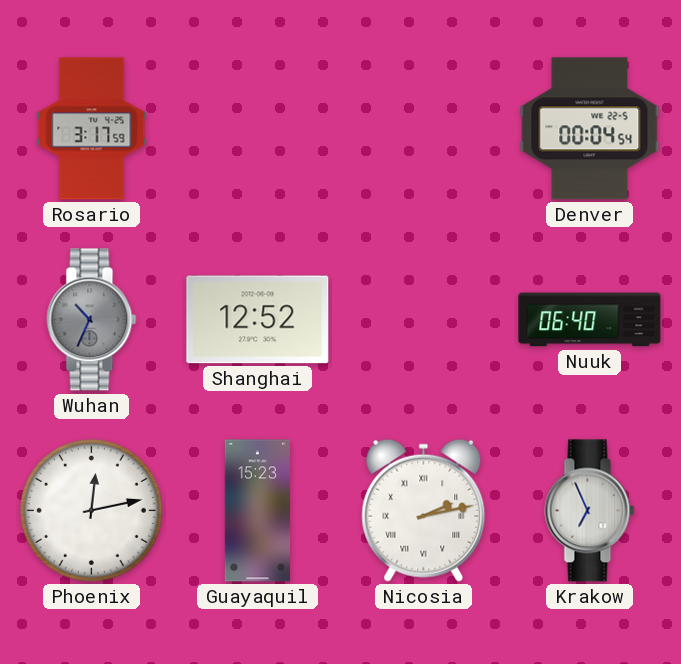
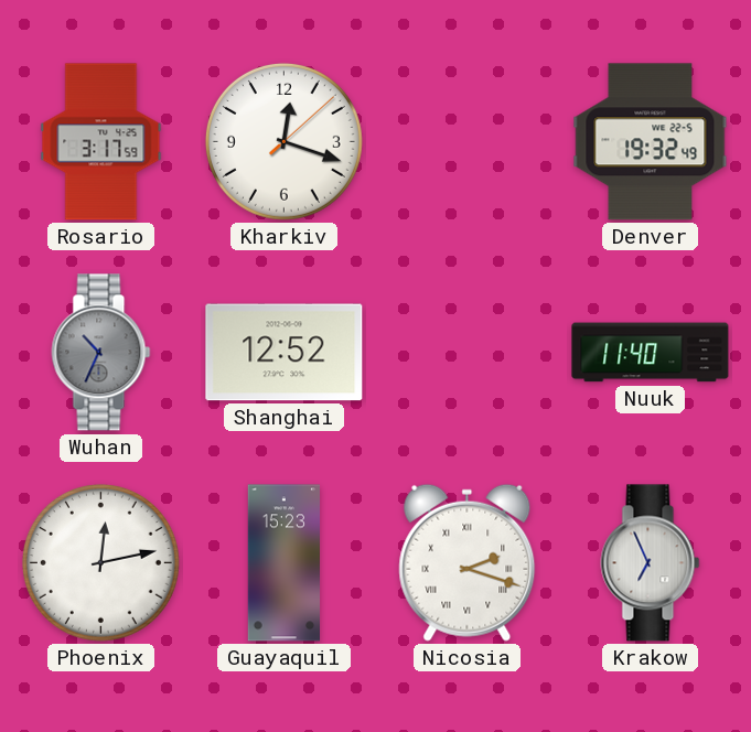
Kharkiv: none -> 12:18
Denver: 00:04 -> 19:32
Nuuk: 06:40 -> 11:40
Nicosia: 2:13 -> 2:18
